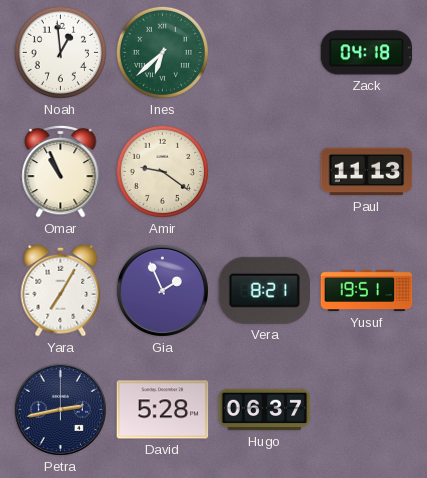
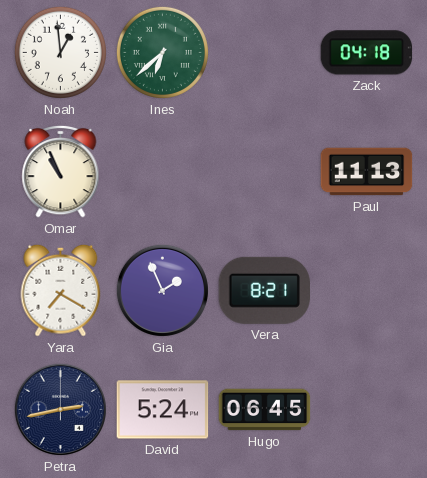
Amir: 9:21 -> none
Yara: 7:05 -> 7:20
Yusuf: 19:51 -> none
David: 5:28 -> 5:24
Hugo: 06:37 -> 06:45
